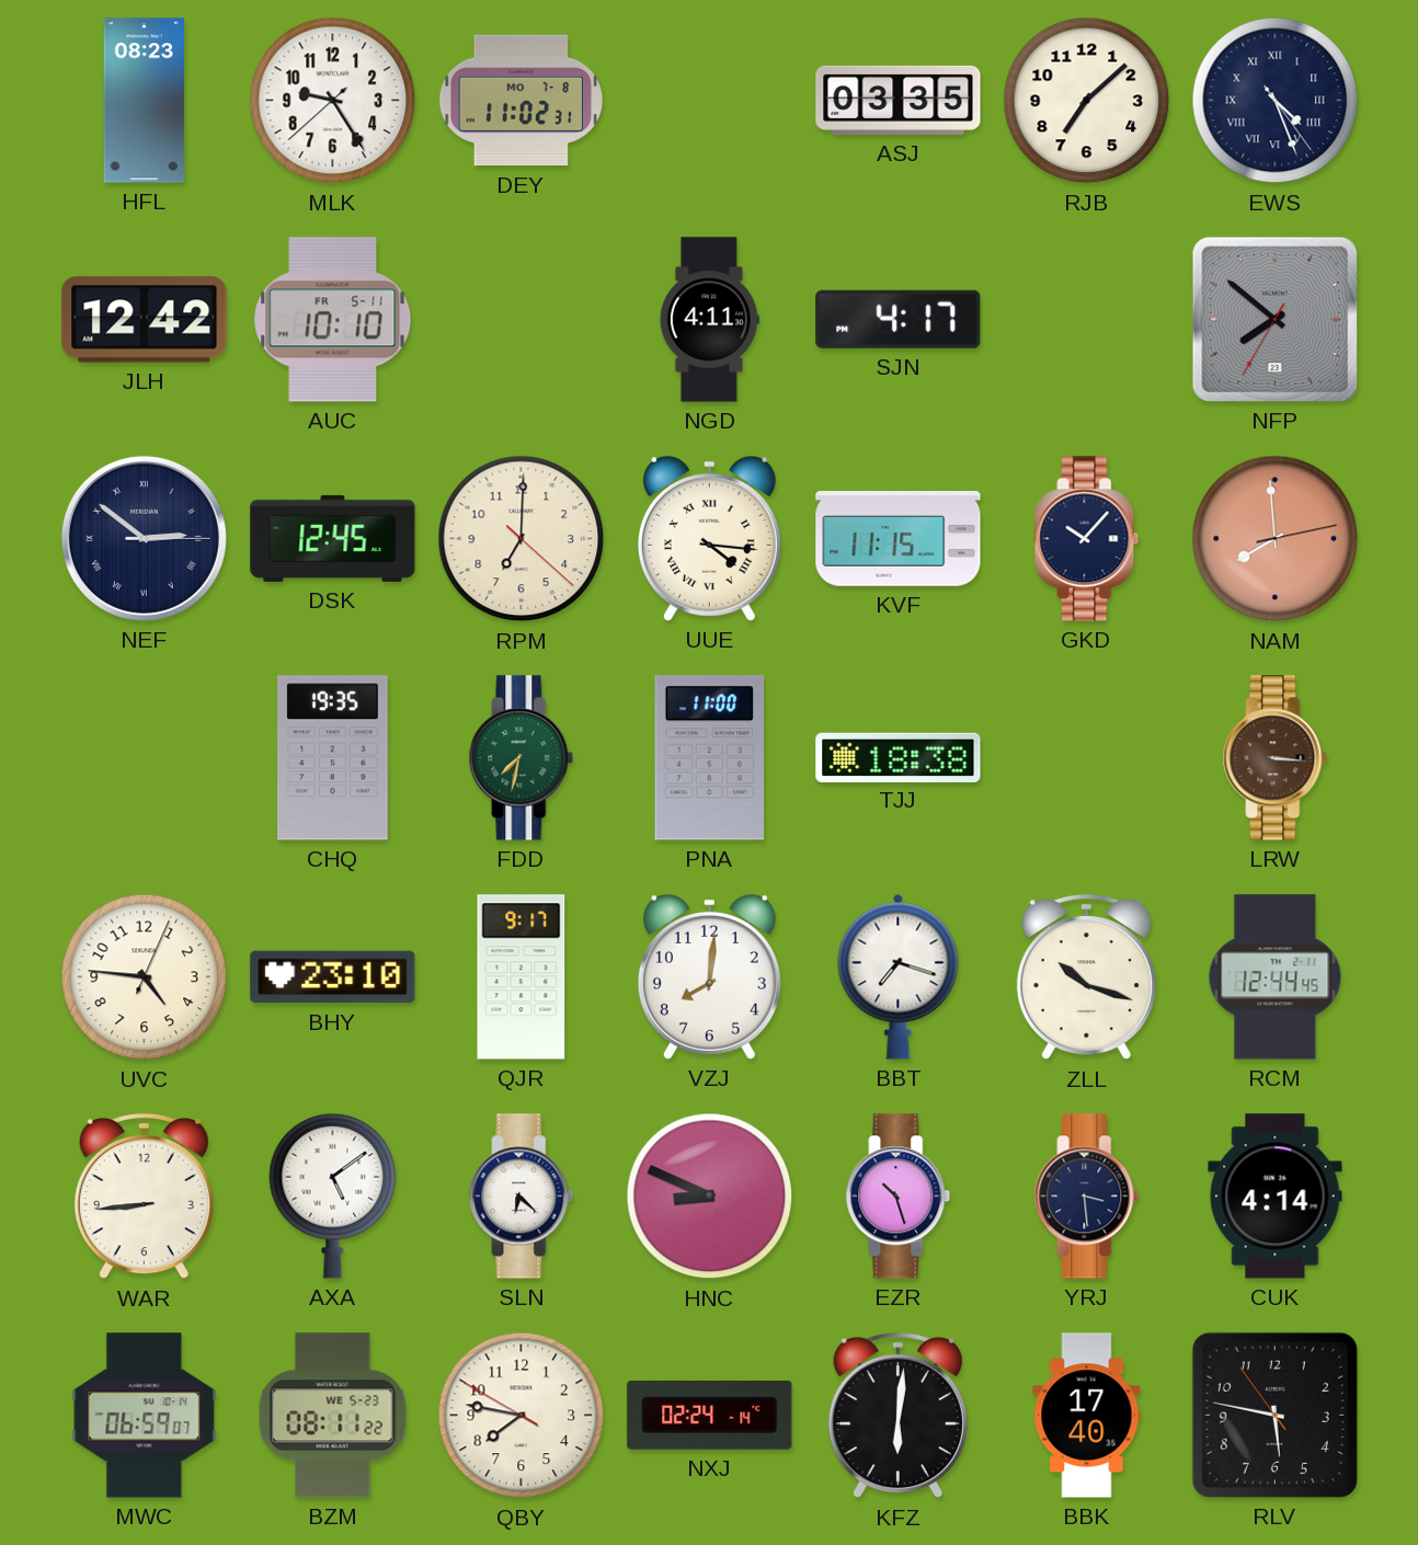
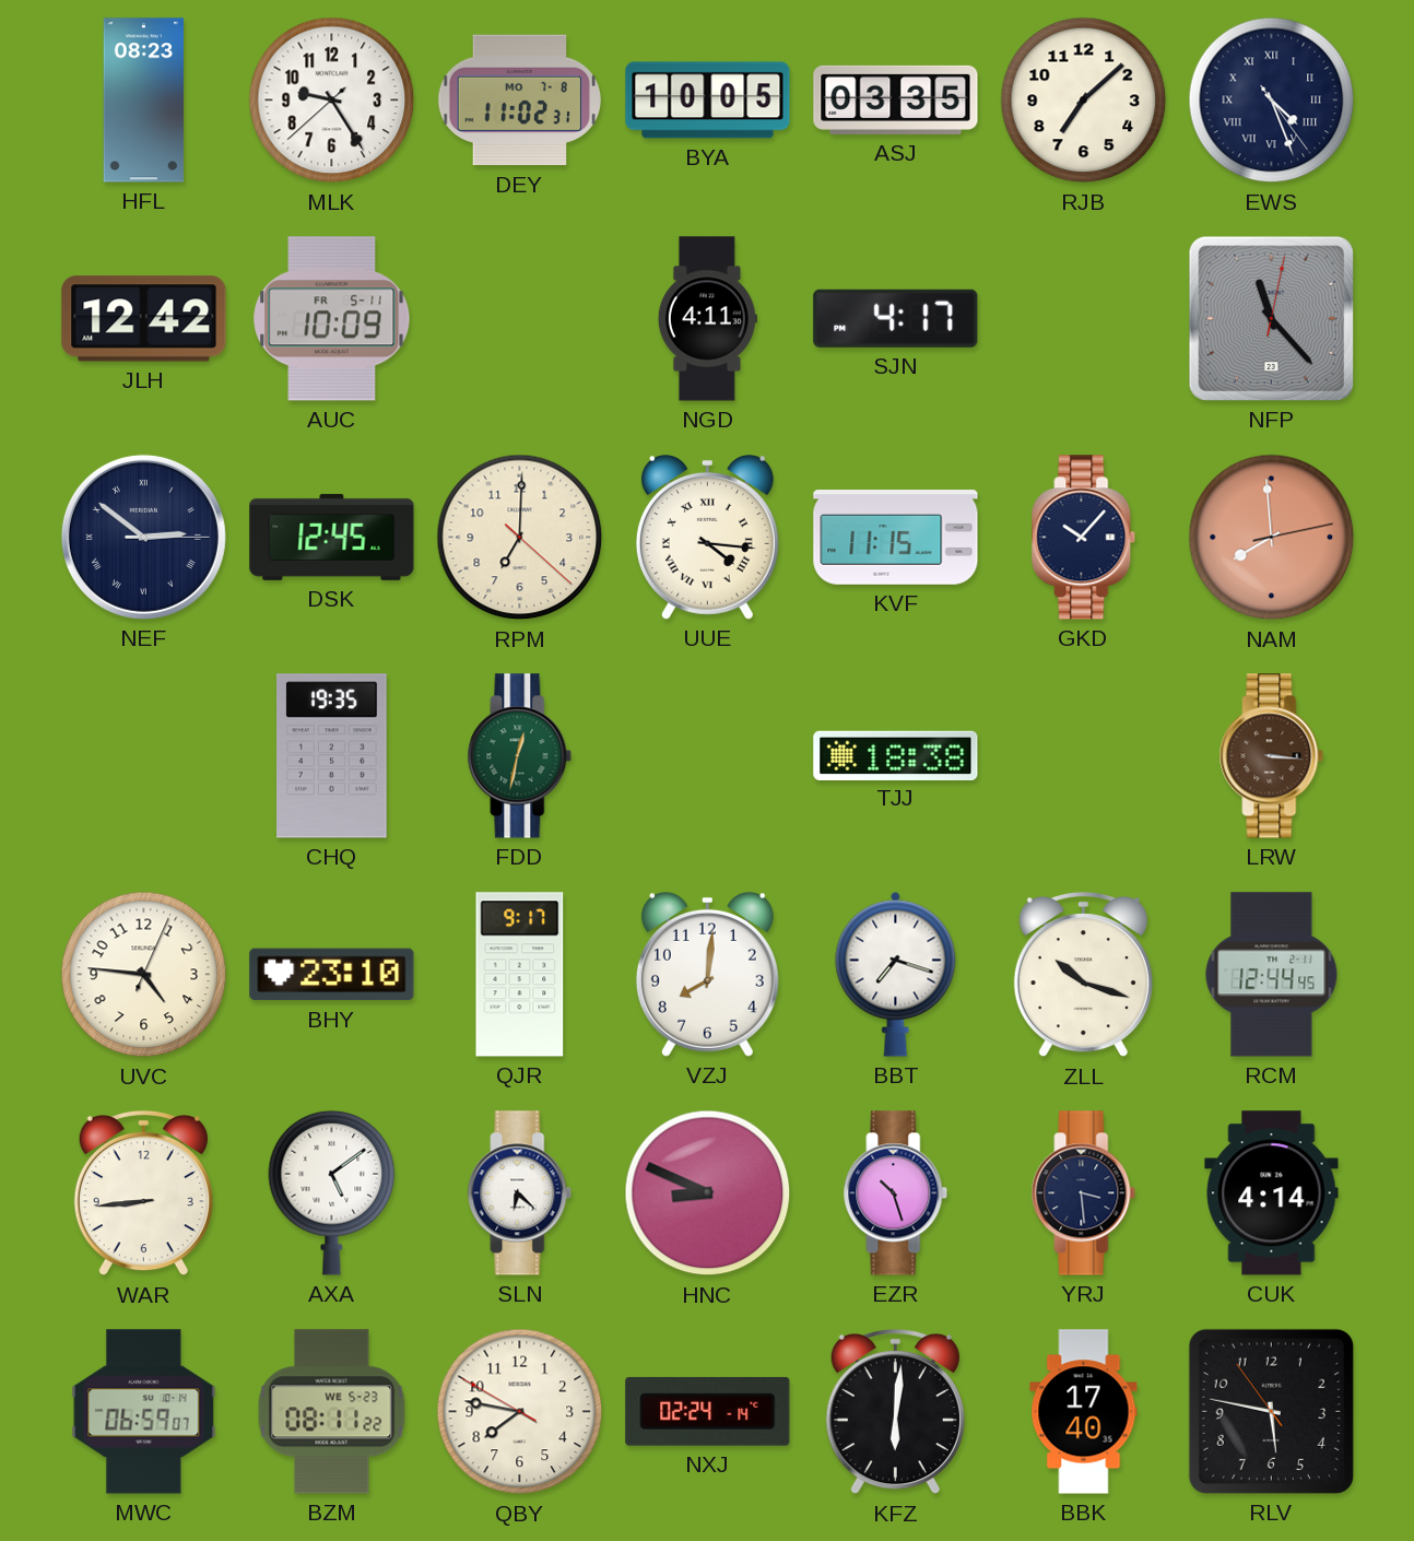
BYA: none -> 10:05
AUC: 10:10 -> 10:09
NFP: 7:51 -> 11:23
FDD: 7:32 -> 12:32
PNA: 11:00 -> none
